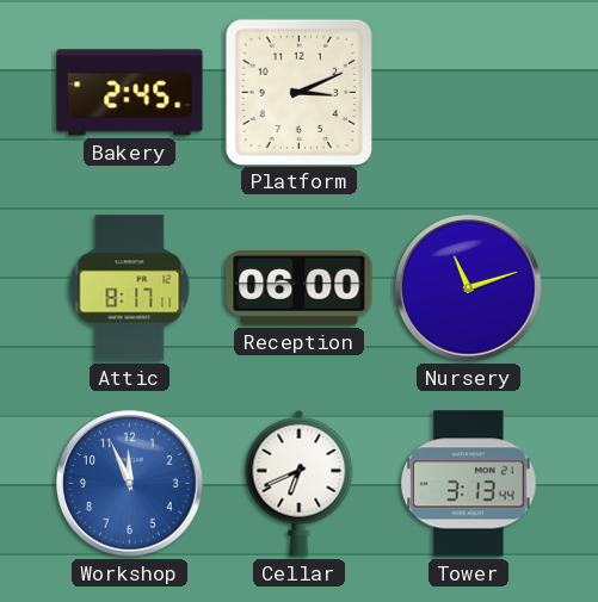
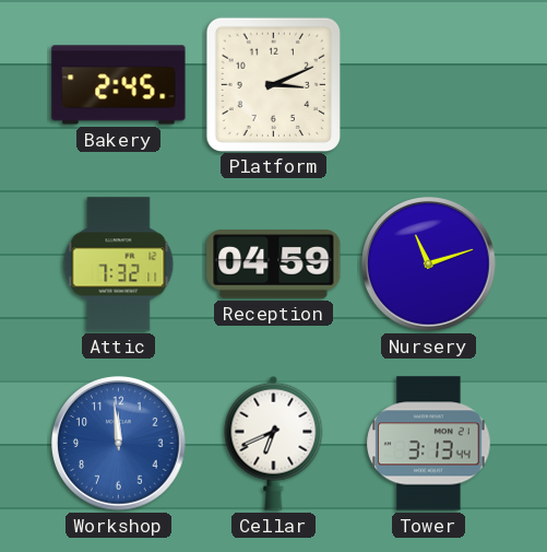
Attic: 8:17 -> 7:32
Reception: 06:00 -> 04:59
Workshop: 11:56 -> 11:59
